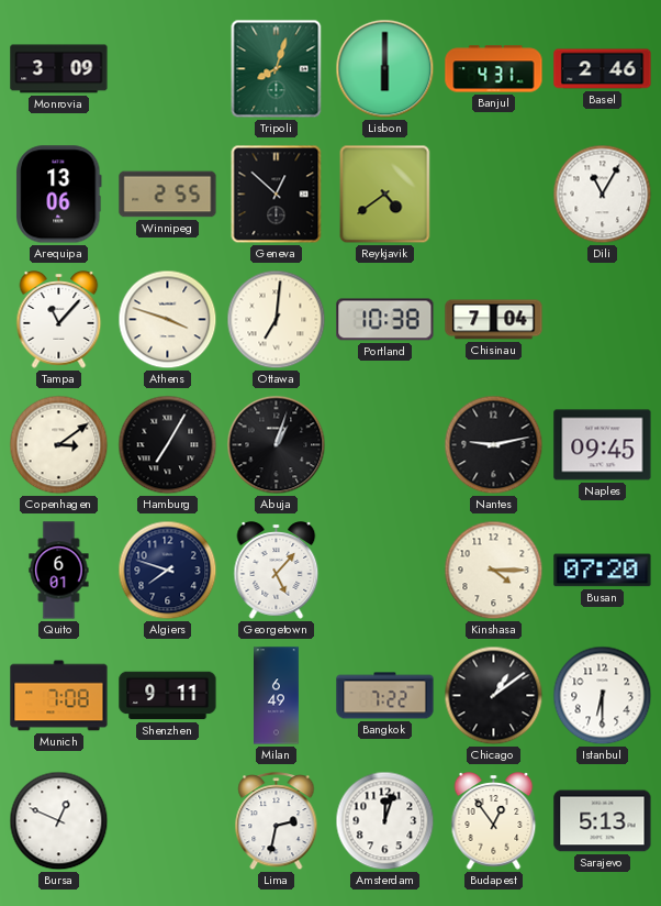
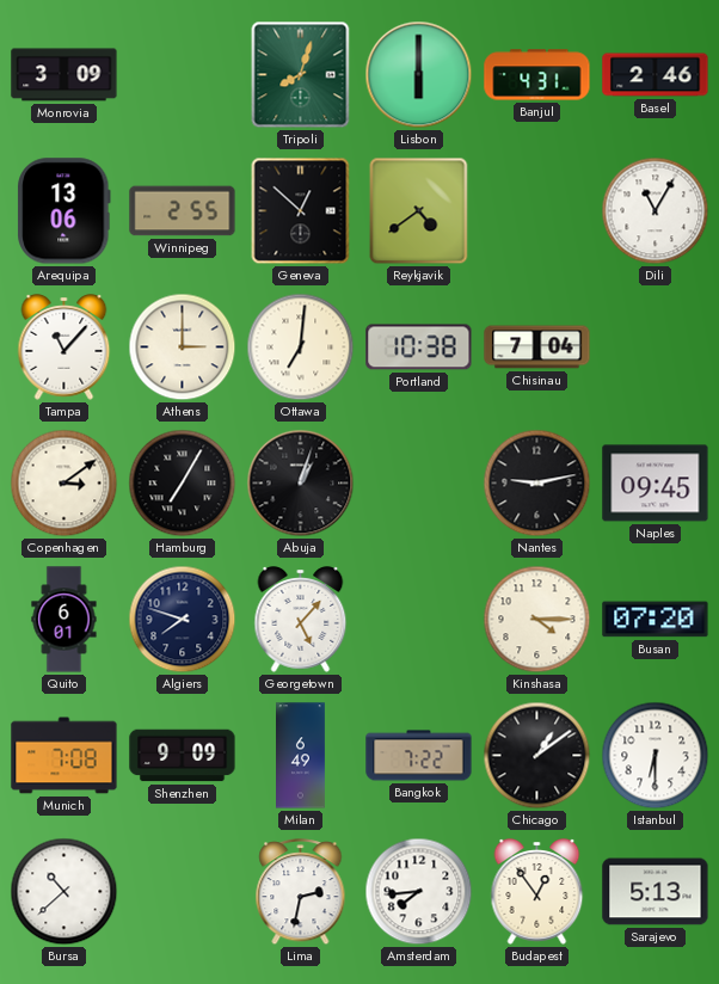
Athens: 3:48 -> 3:00
Shenzhen: 9:11 -> 9:09
Bursa: 12:49 -> 10:38
Amsterdam: 12:03 -> 7:44
